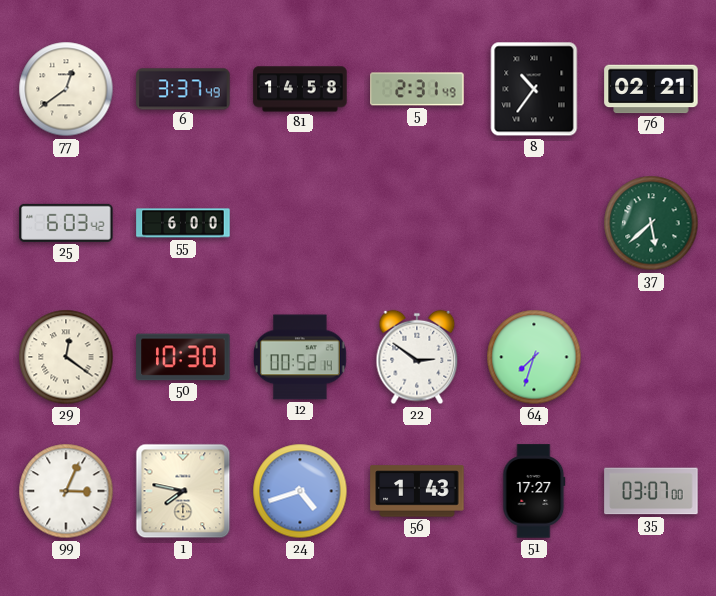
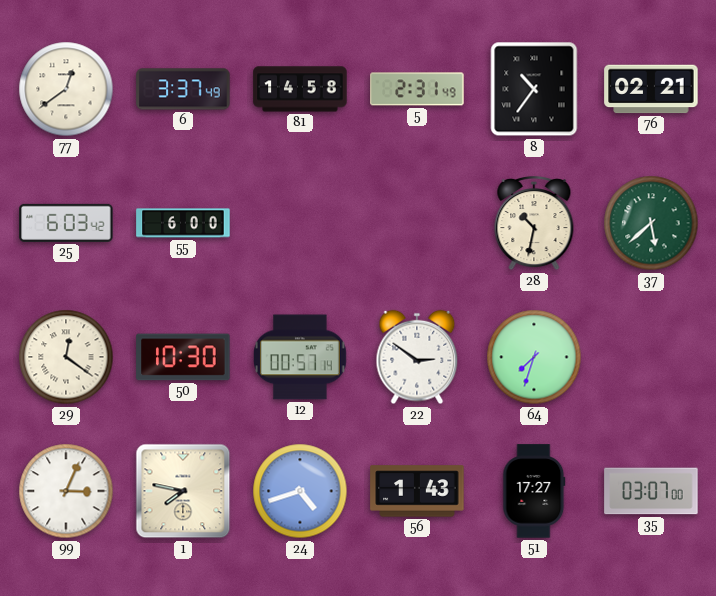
28: none -> 10:32
12: 00:52 -> 00:57
